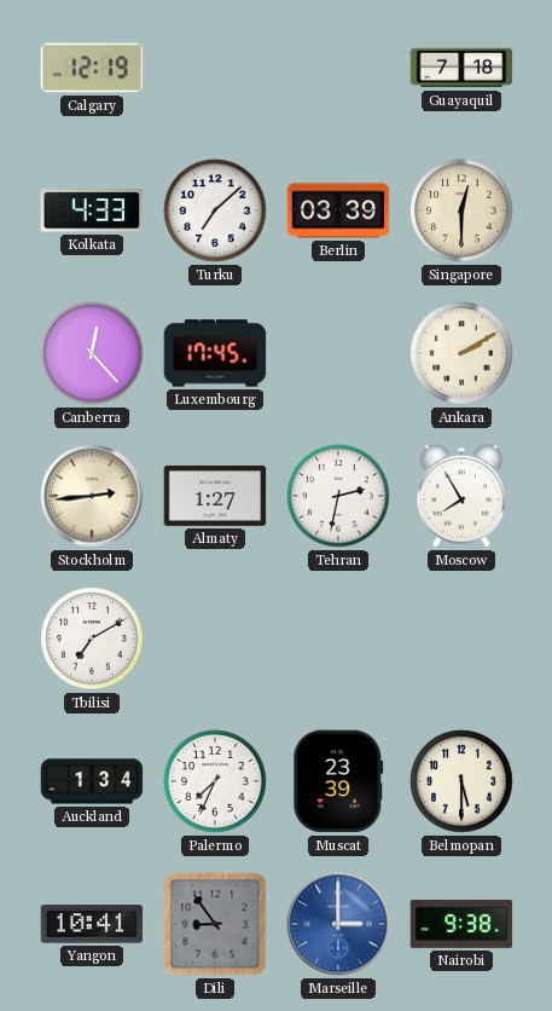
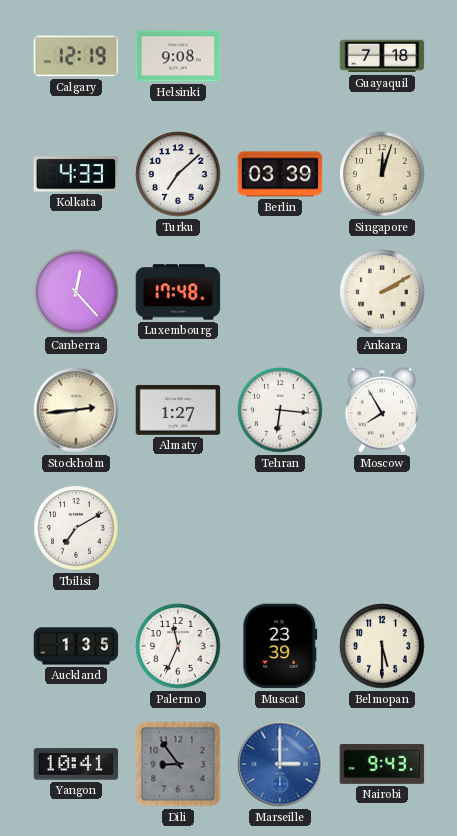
Helsinki: none -> 9:08
Singapore: 12:30 -> 12:03
Luxembourg: 17:45 -> 17:48
Tehran: 2:32 -> 6:16
Auckland: 1:34 -> 1:35
Palermo: 7:34 -> 11:34
Nairobi: 9:38 -> 9:43
